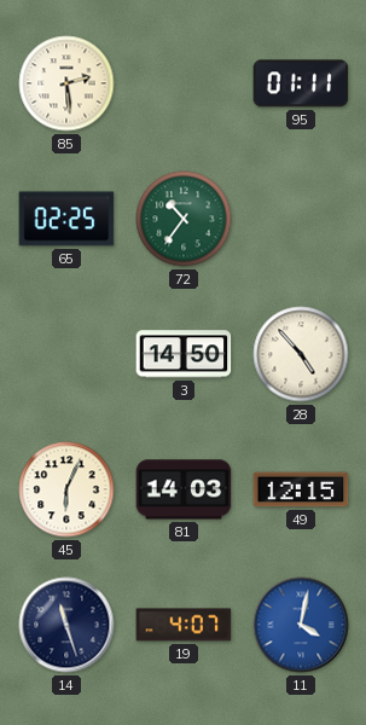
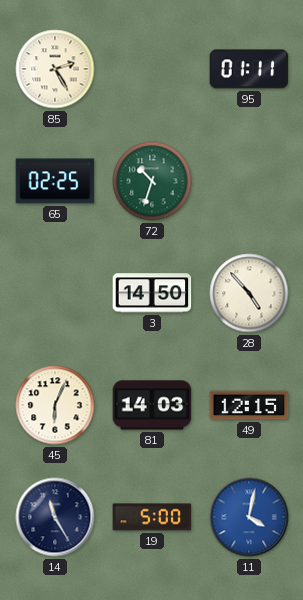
85: 2:29 -> 2:25
72: 10:36 -> 10:33
14: 11:27 -> 11:25
19: 4:07 -> 5:00
